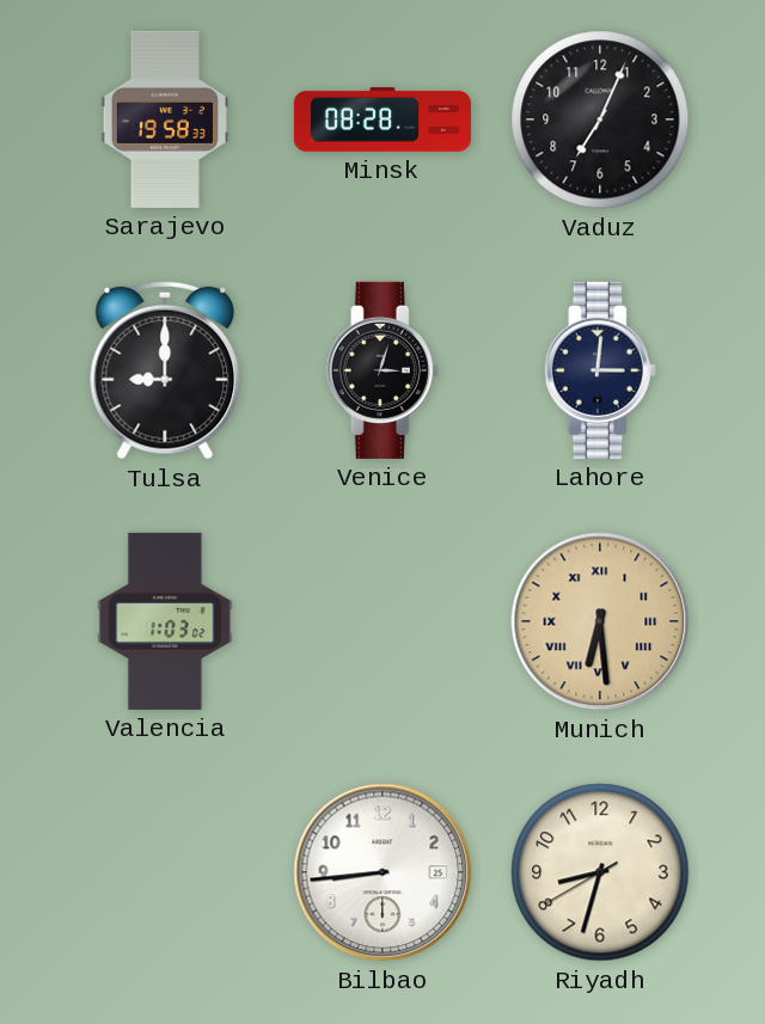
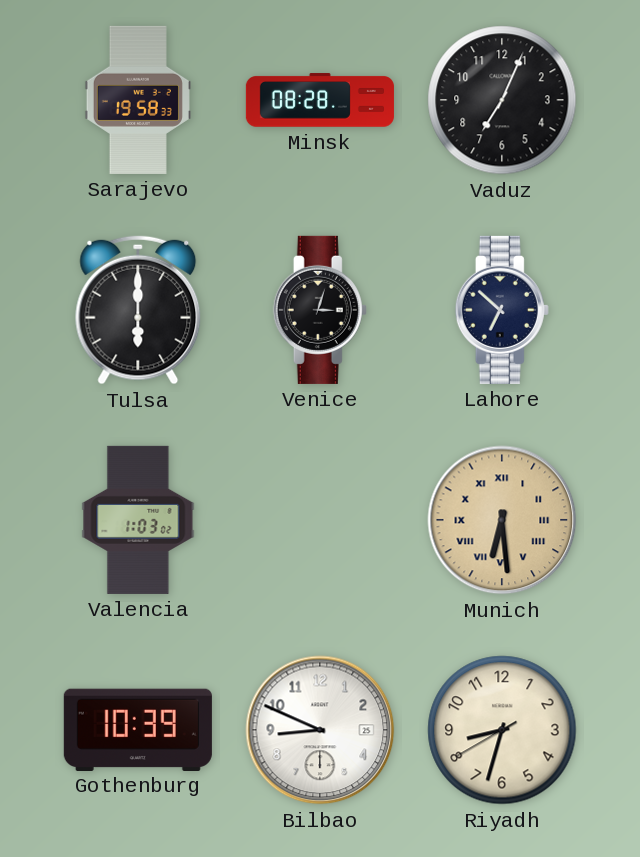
Tulsa: 9:00 -> 6:00
Lahore: 3:01 -> 6:52
Gothenburg: none -> 10:39
Bilbao: 8:44 -> 8:49
